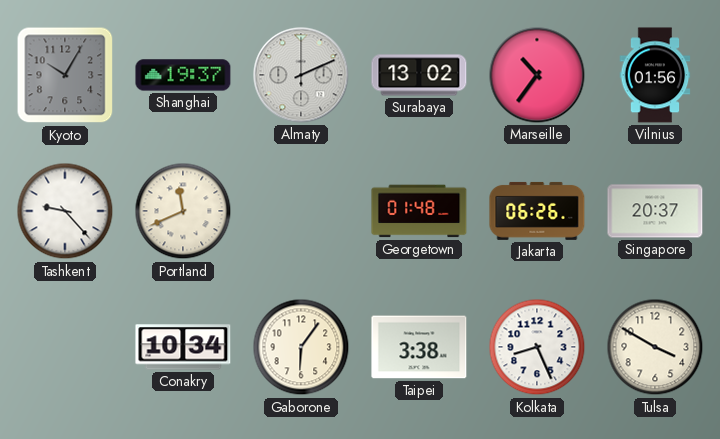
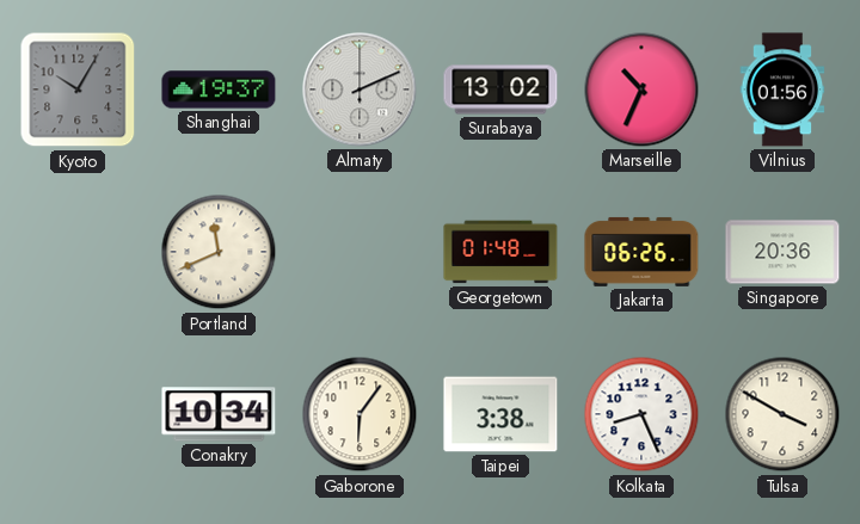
Marseille: 10:36 -> 10:34
Tashkent: 9:23 -> none
Singapore: 20:37 -> 20:36
